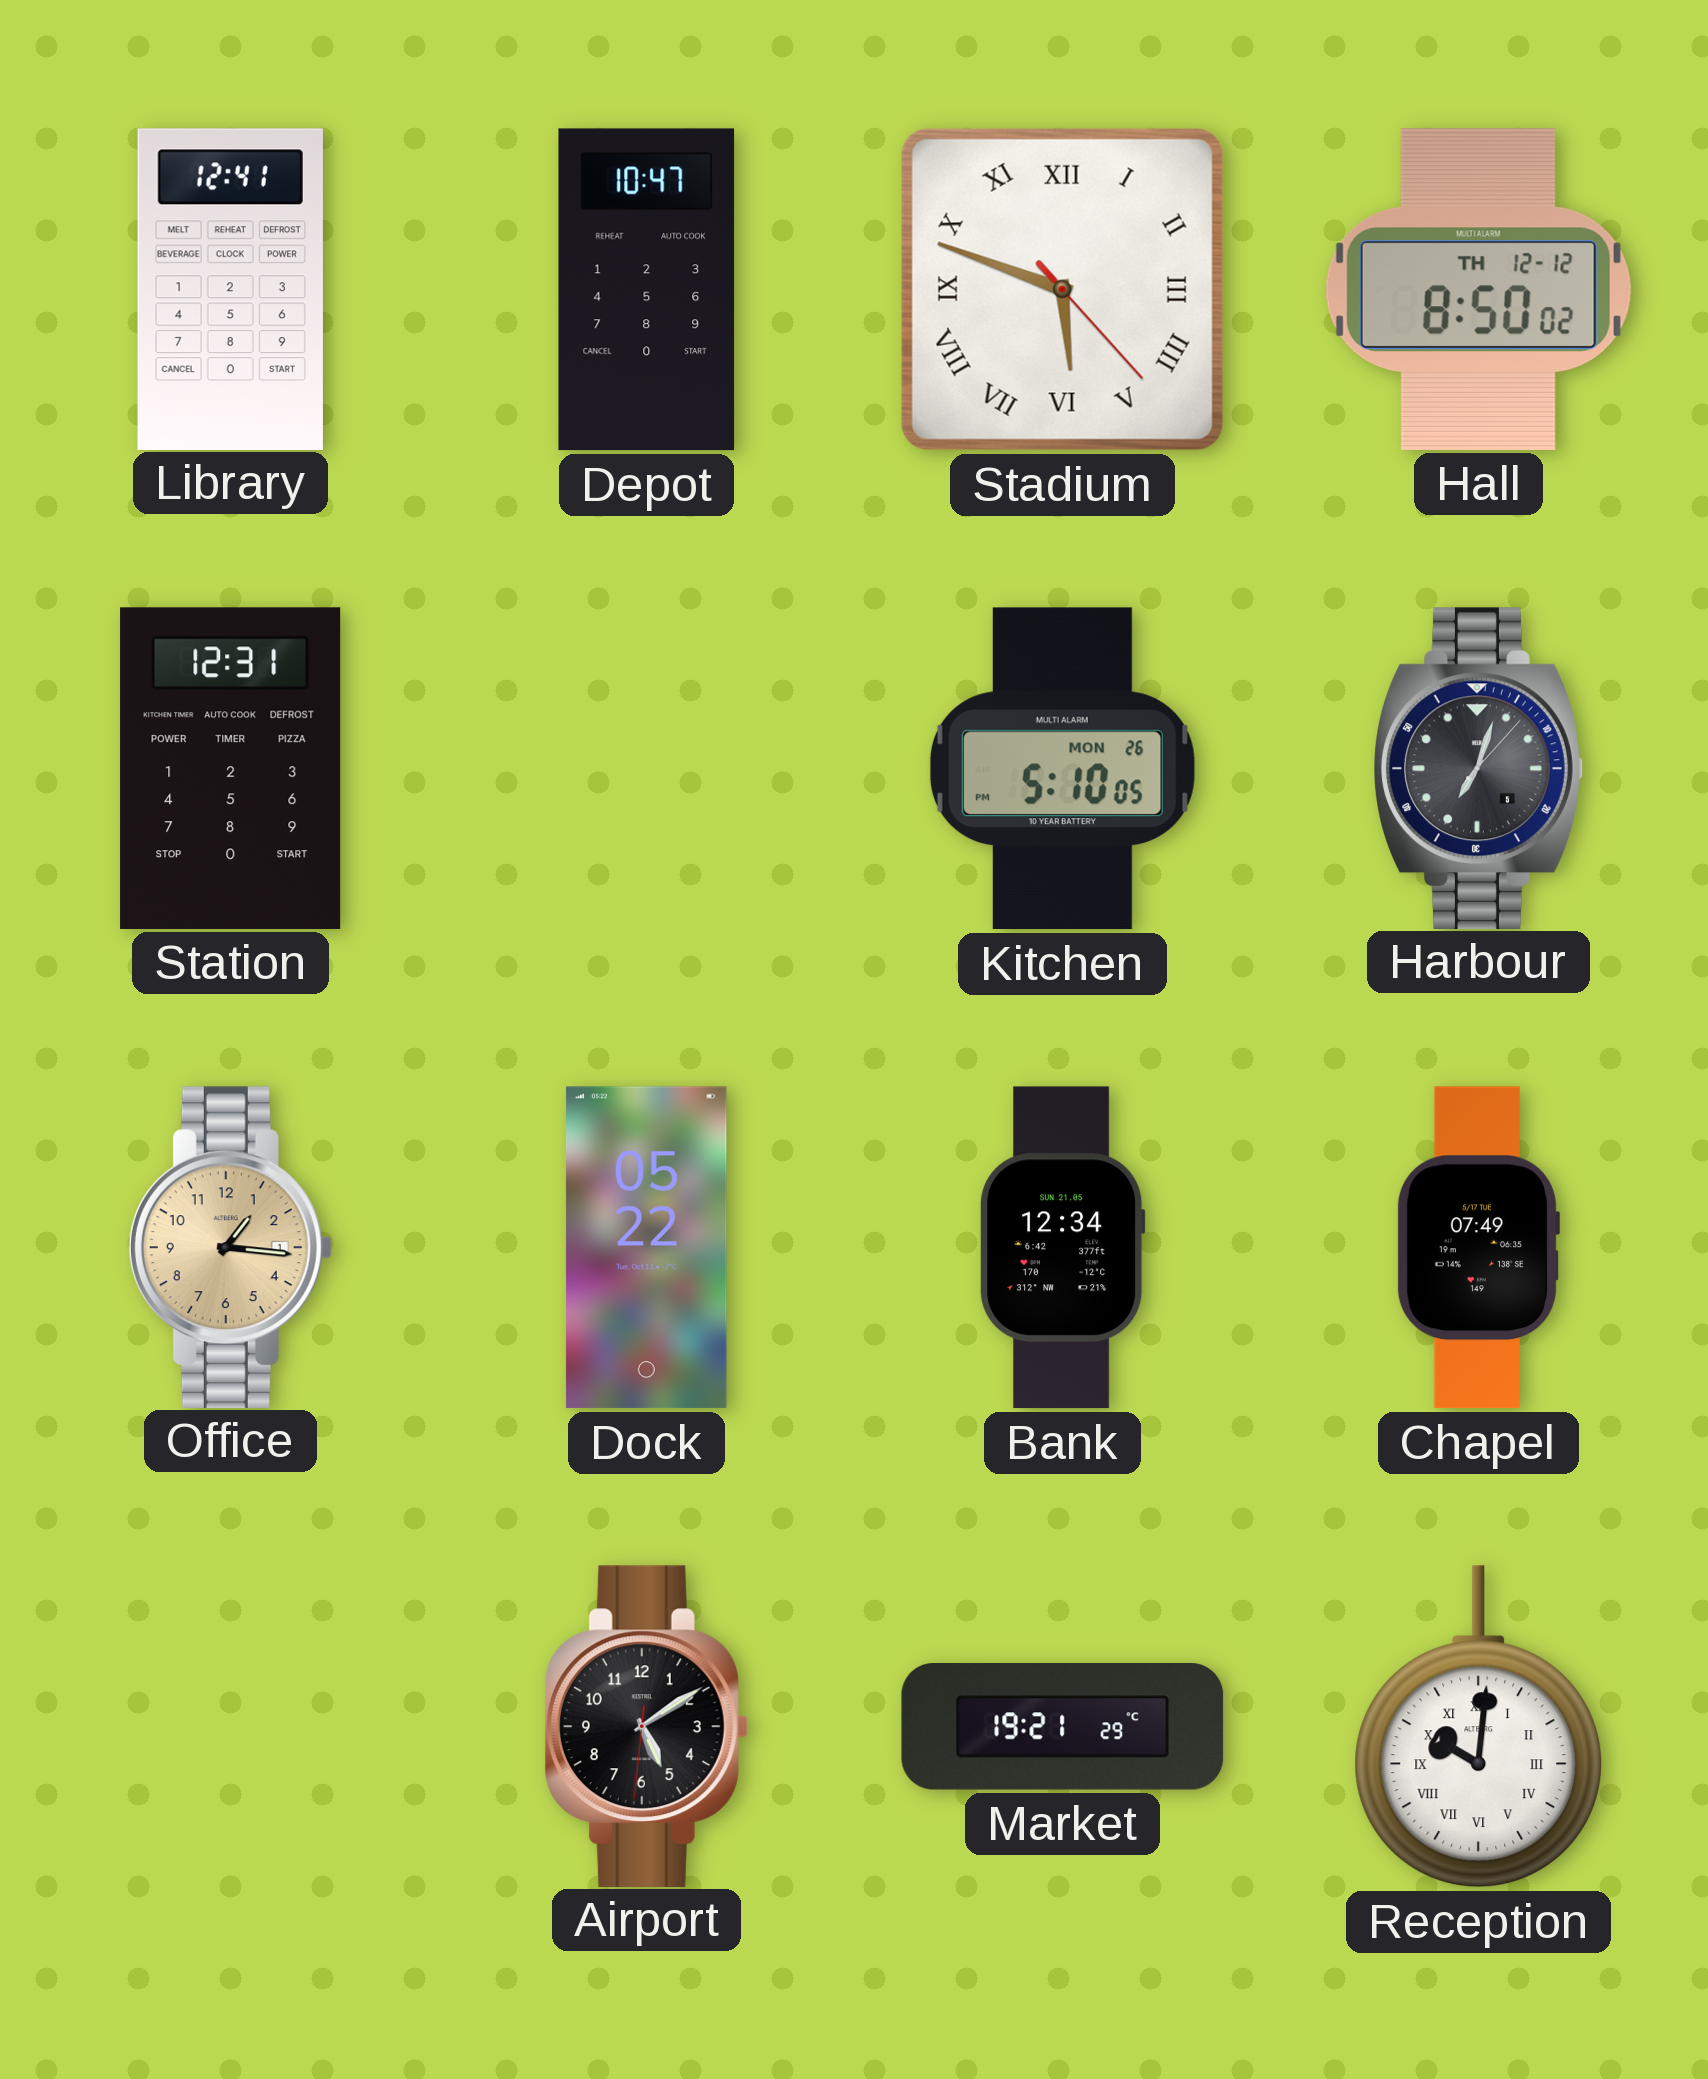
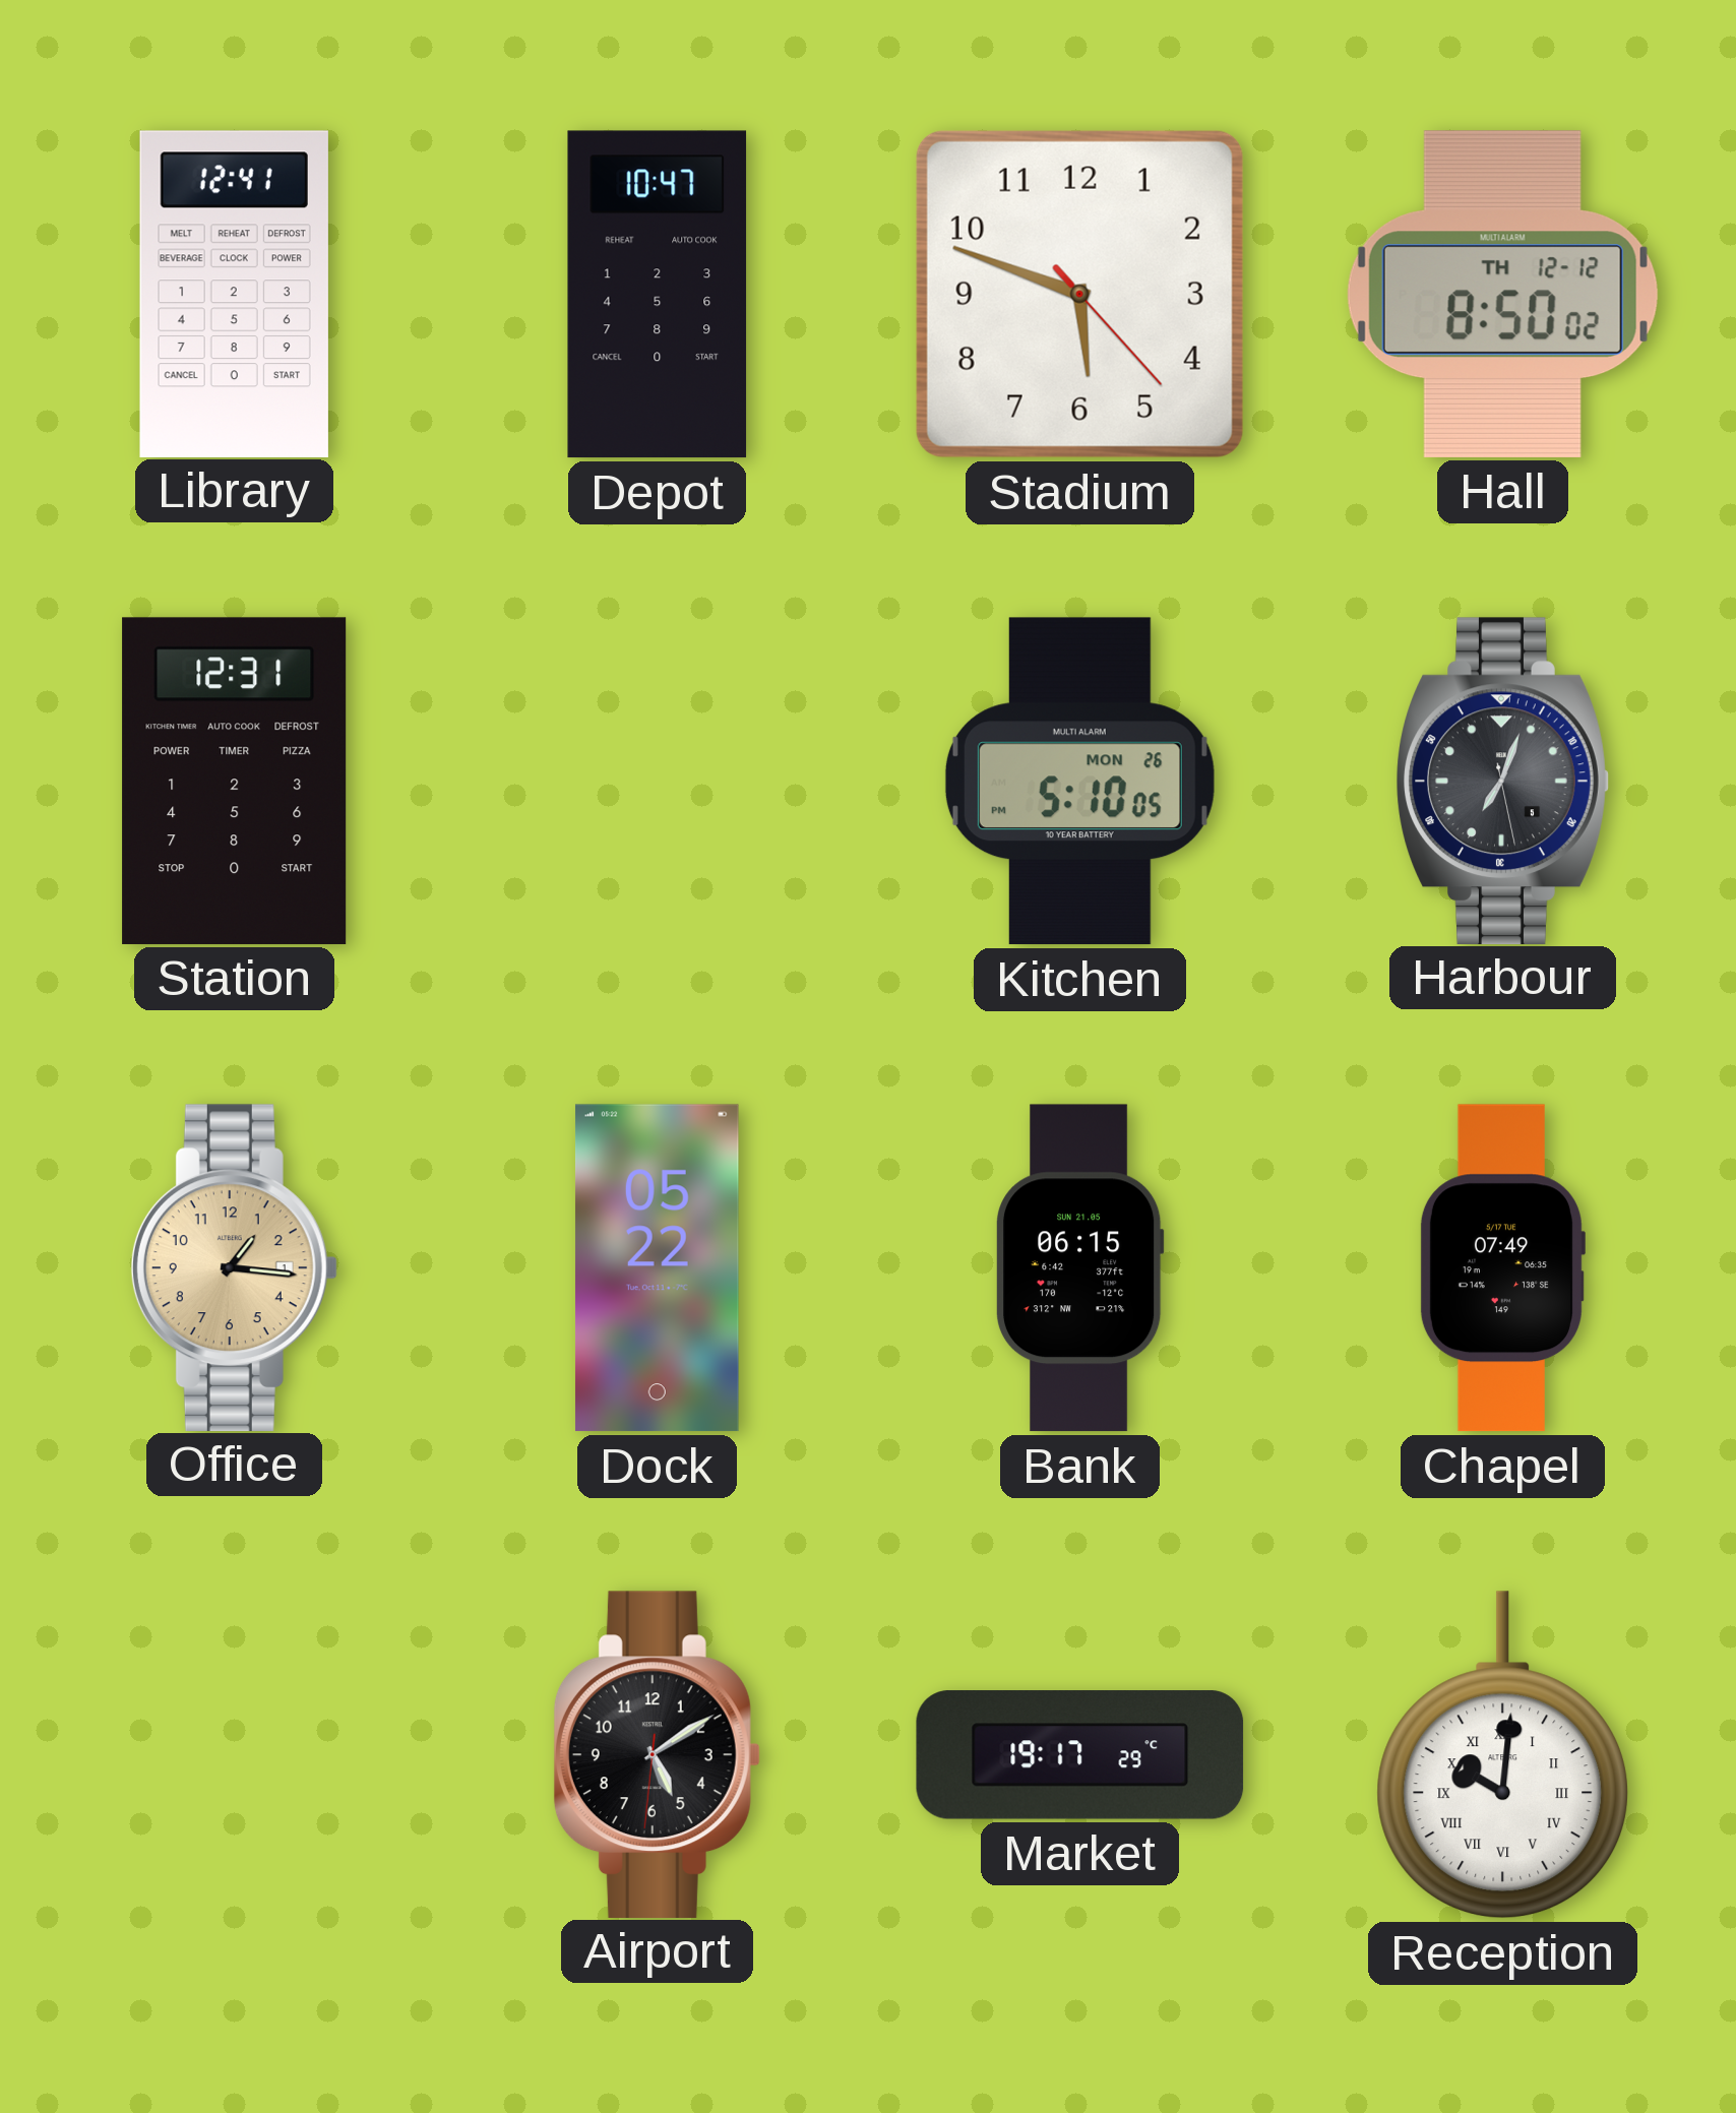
Stadium numerals: Roman -> Arabic
Harbour: 7:03:07 -> 7:03:28
Bank: 12:34 -> 06:15
Market: 19:21 -> 19:17
